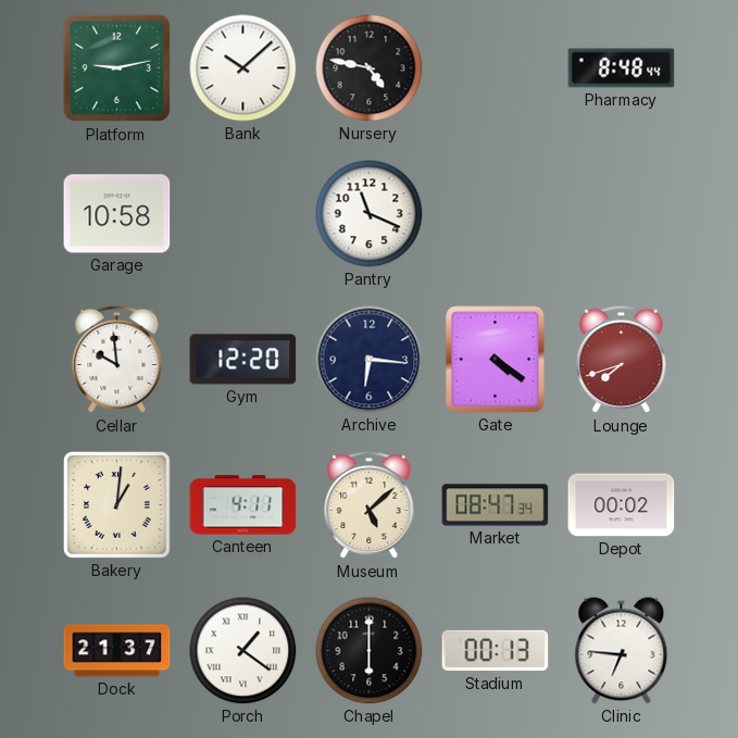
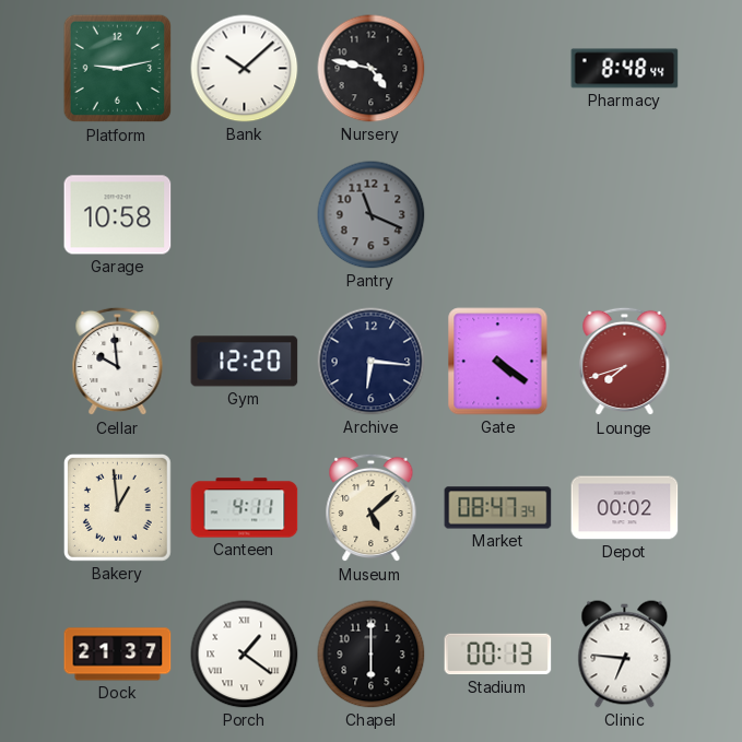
Pantry dial: white -> grey
Bakery: 1:01 -> 12:59
